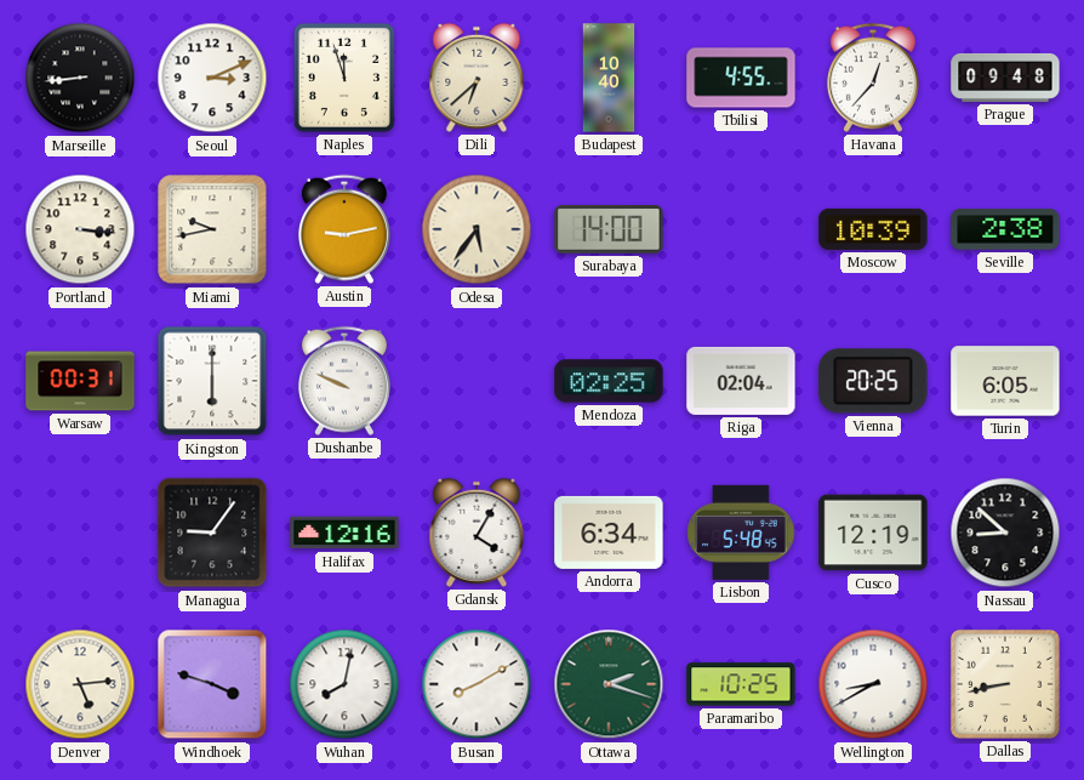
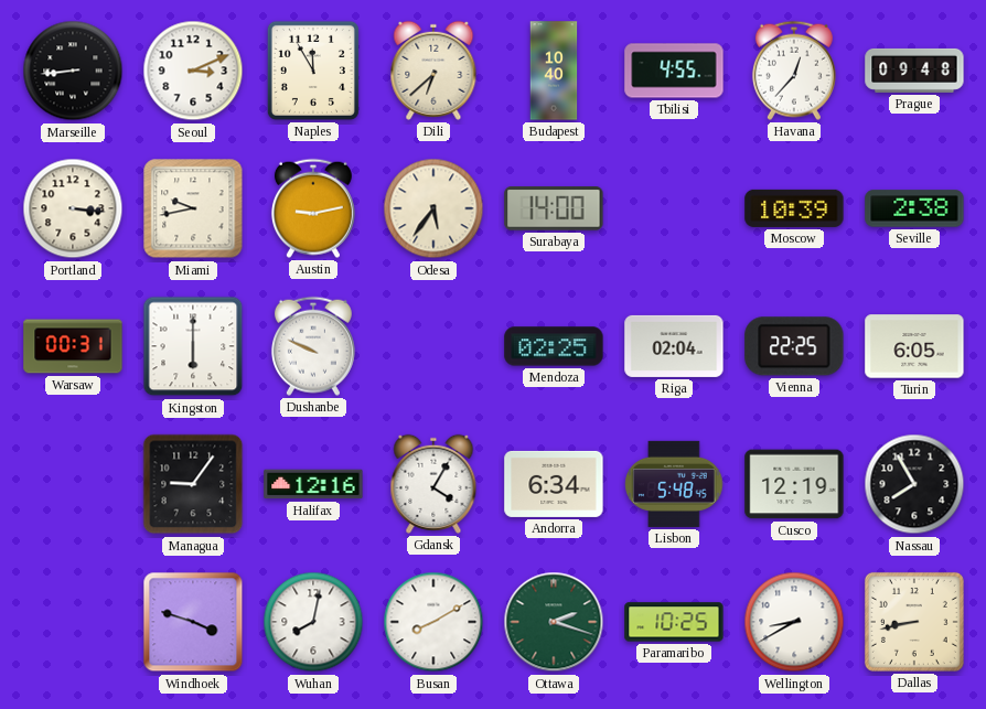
Naples: 11:57 -> 11:55
Vienna: 20:25 -> 22:25
Nassau: 8:52 -> 7:55
Denver: 5:14 -> none
